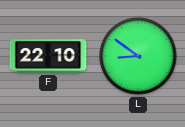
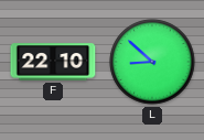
L: 8:51 -> 8:52
